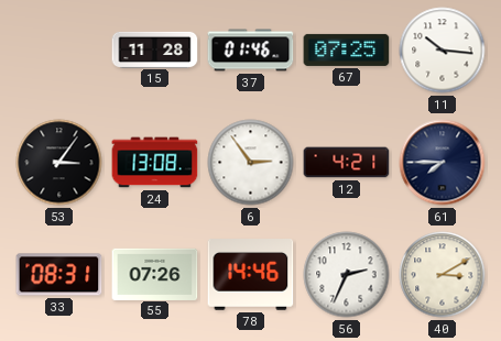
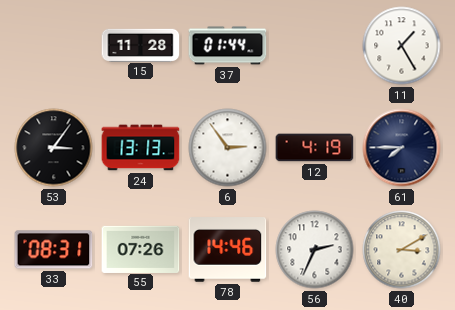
37: 01:46 -> 01:44
67: 07:25 -> none
11: 10:16 -> 1:25
24: 13:08 -> 13:13
12: 4:21 -> 4:19
